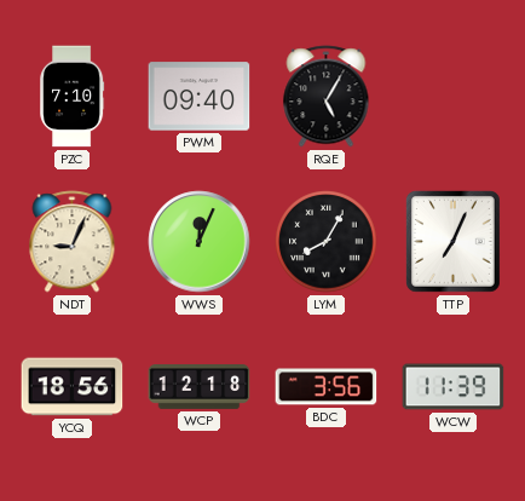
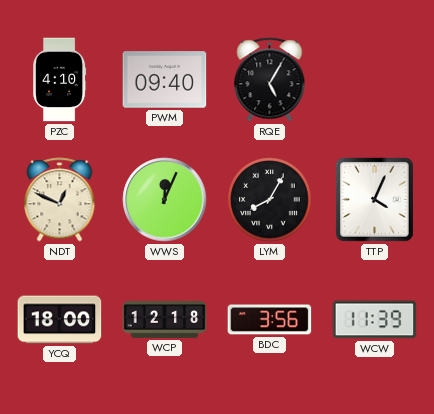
PZC: 7:10 -> 4:10
NDT: 9:04 -> 12:49
TTP: 7:04 -> 4:04
YCQ: 18:56 -> 18:00
